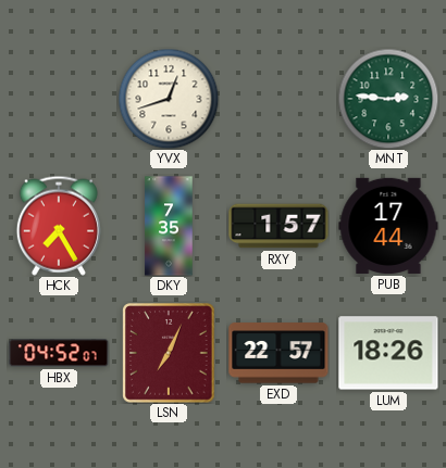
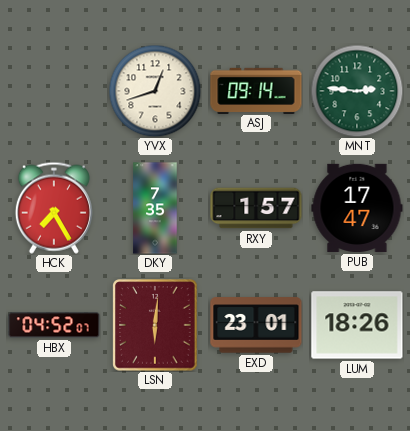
ASJ: none -> 09:14
PUB: 17:44 -> 17:47
LSN: 7:04 -> 6:01
EXD: 22:57 -> 23:01
